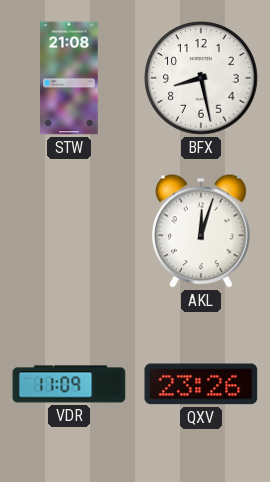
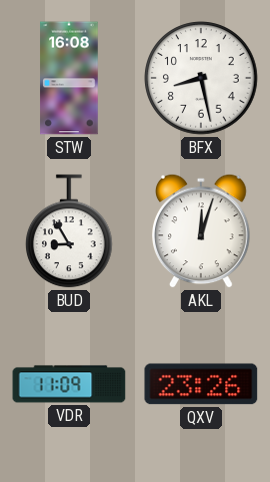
STW: 21:08 -> 16:08
BUD: none -> 8:55
